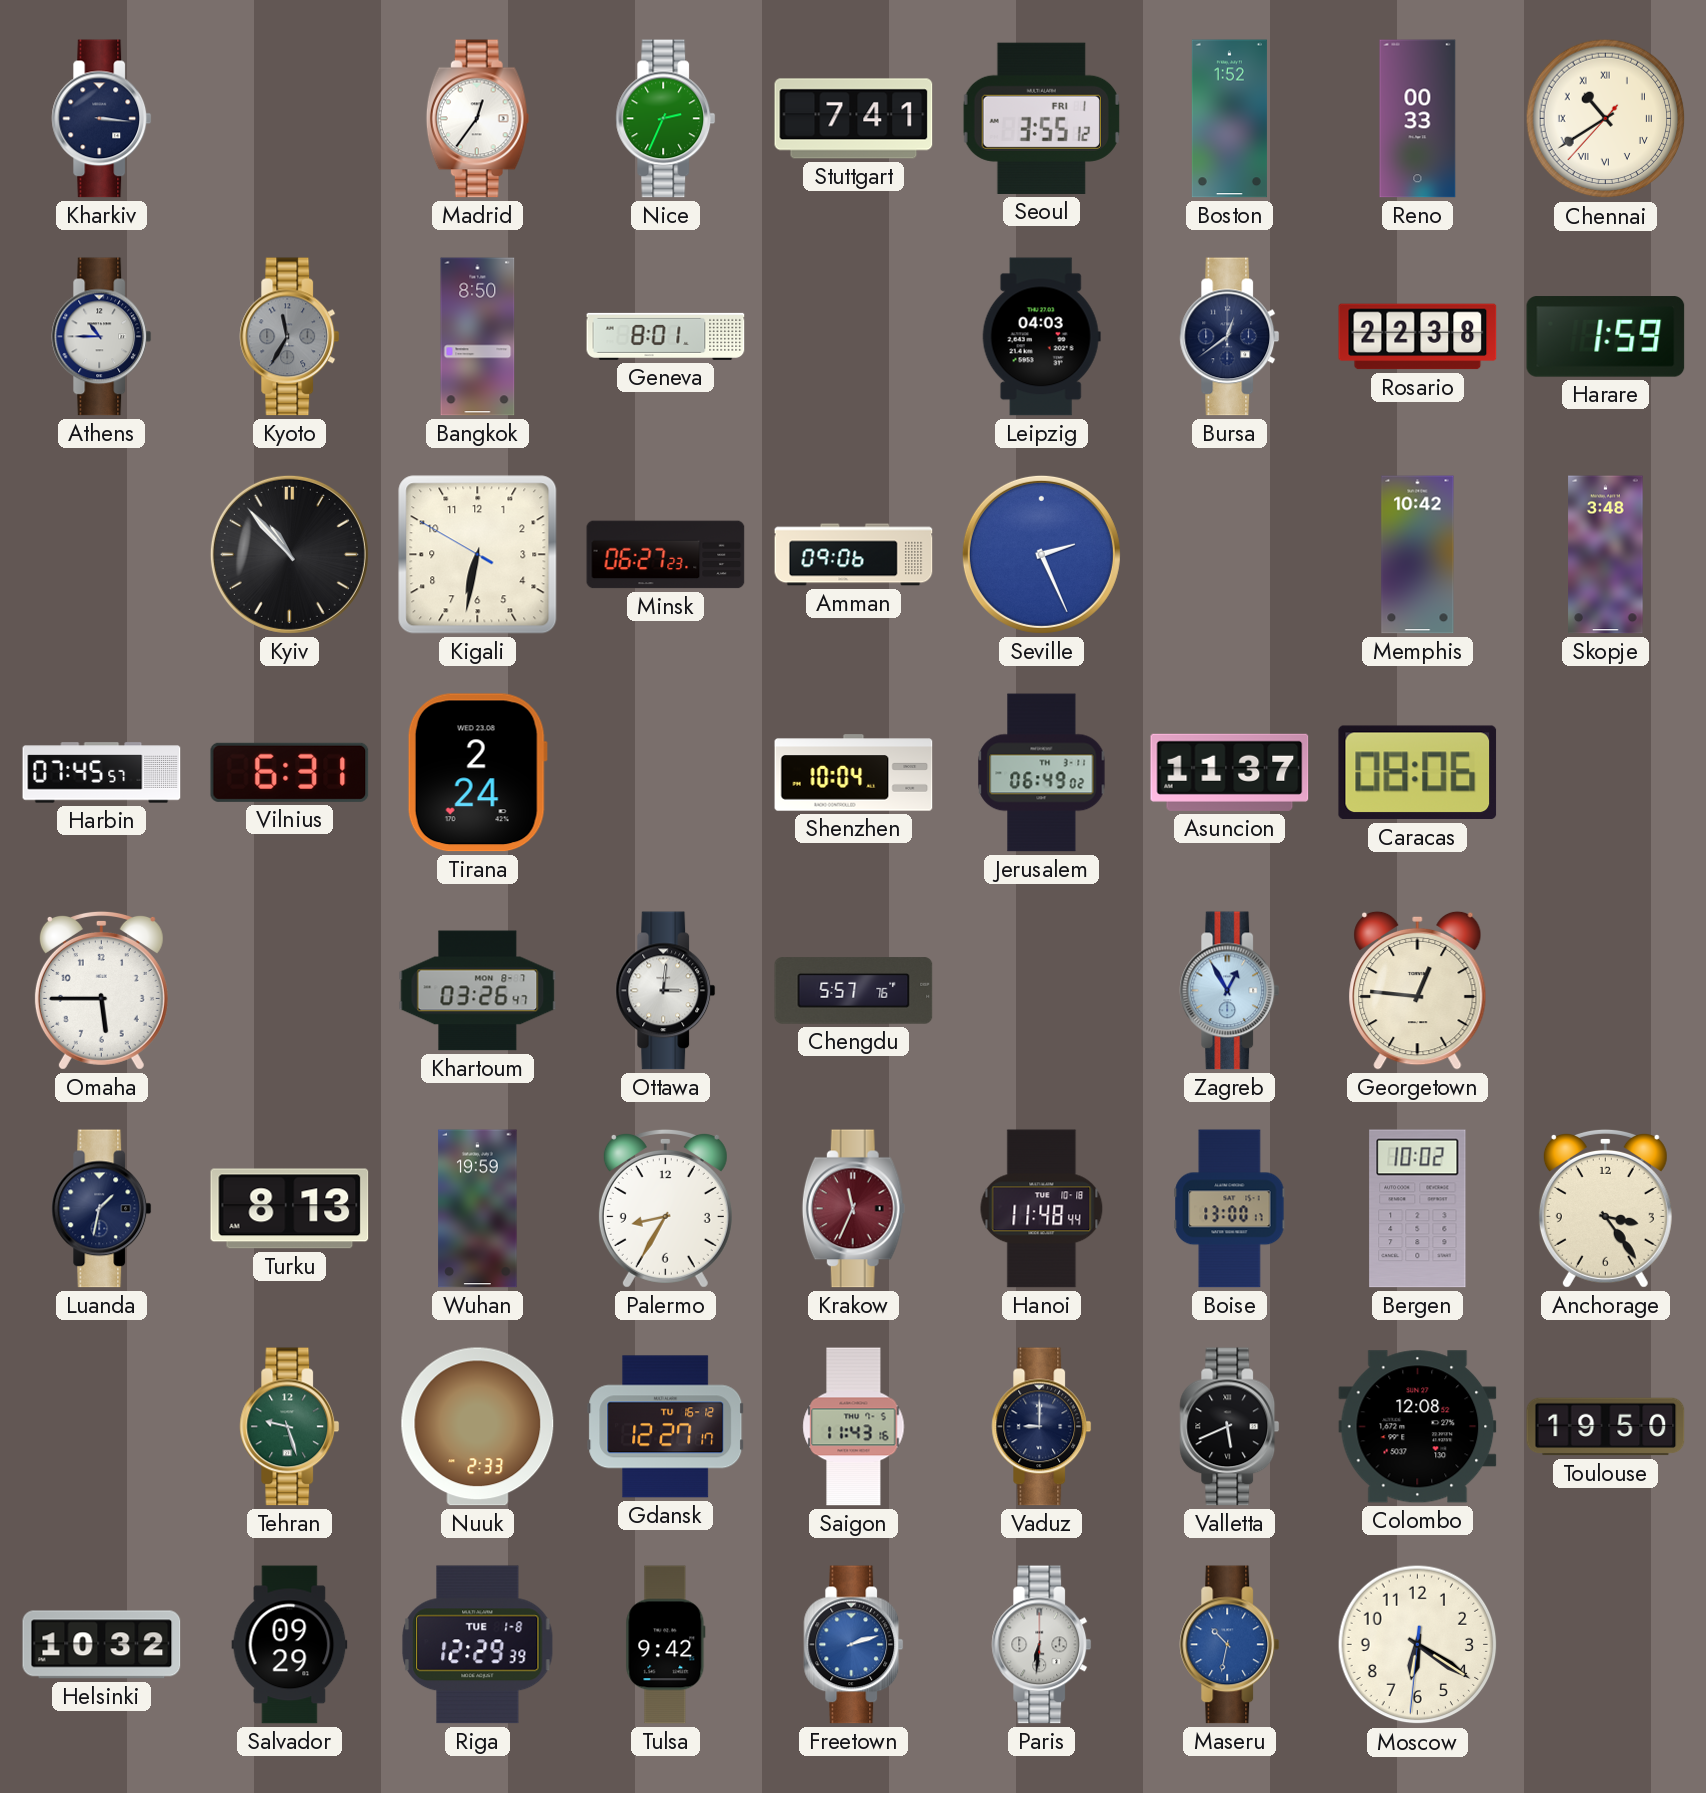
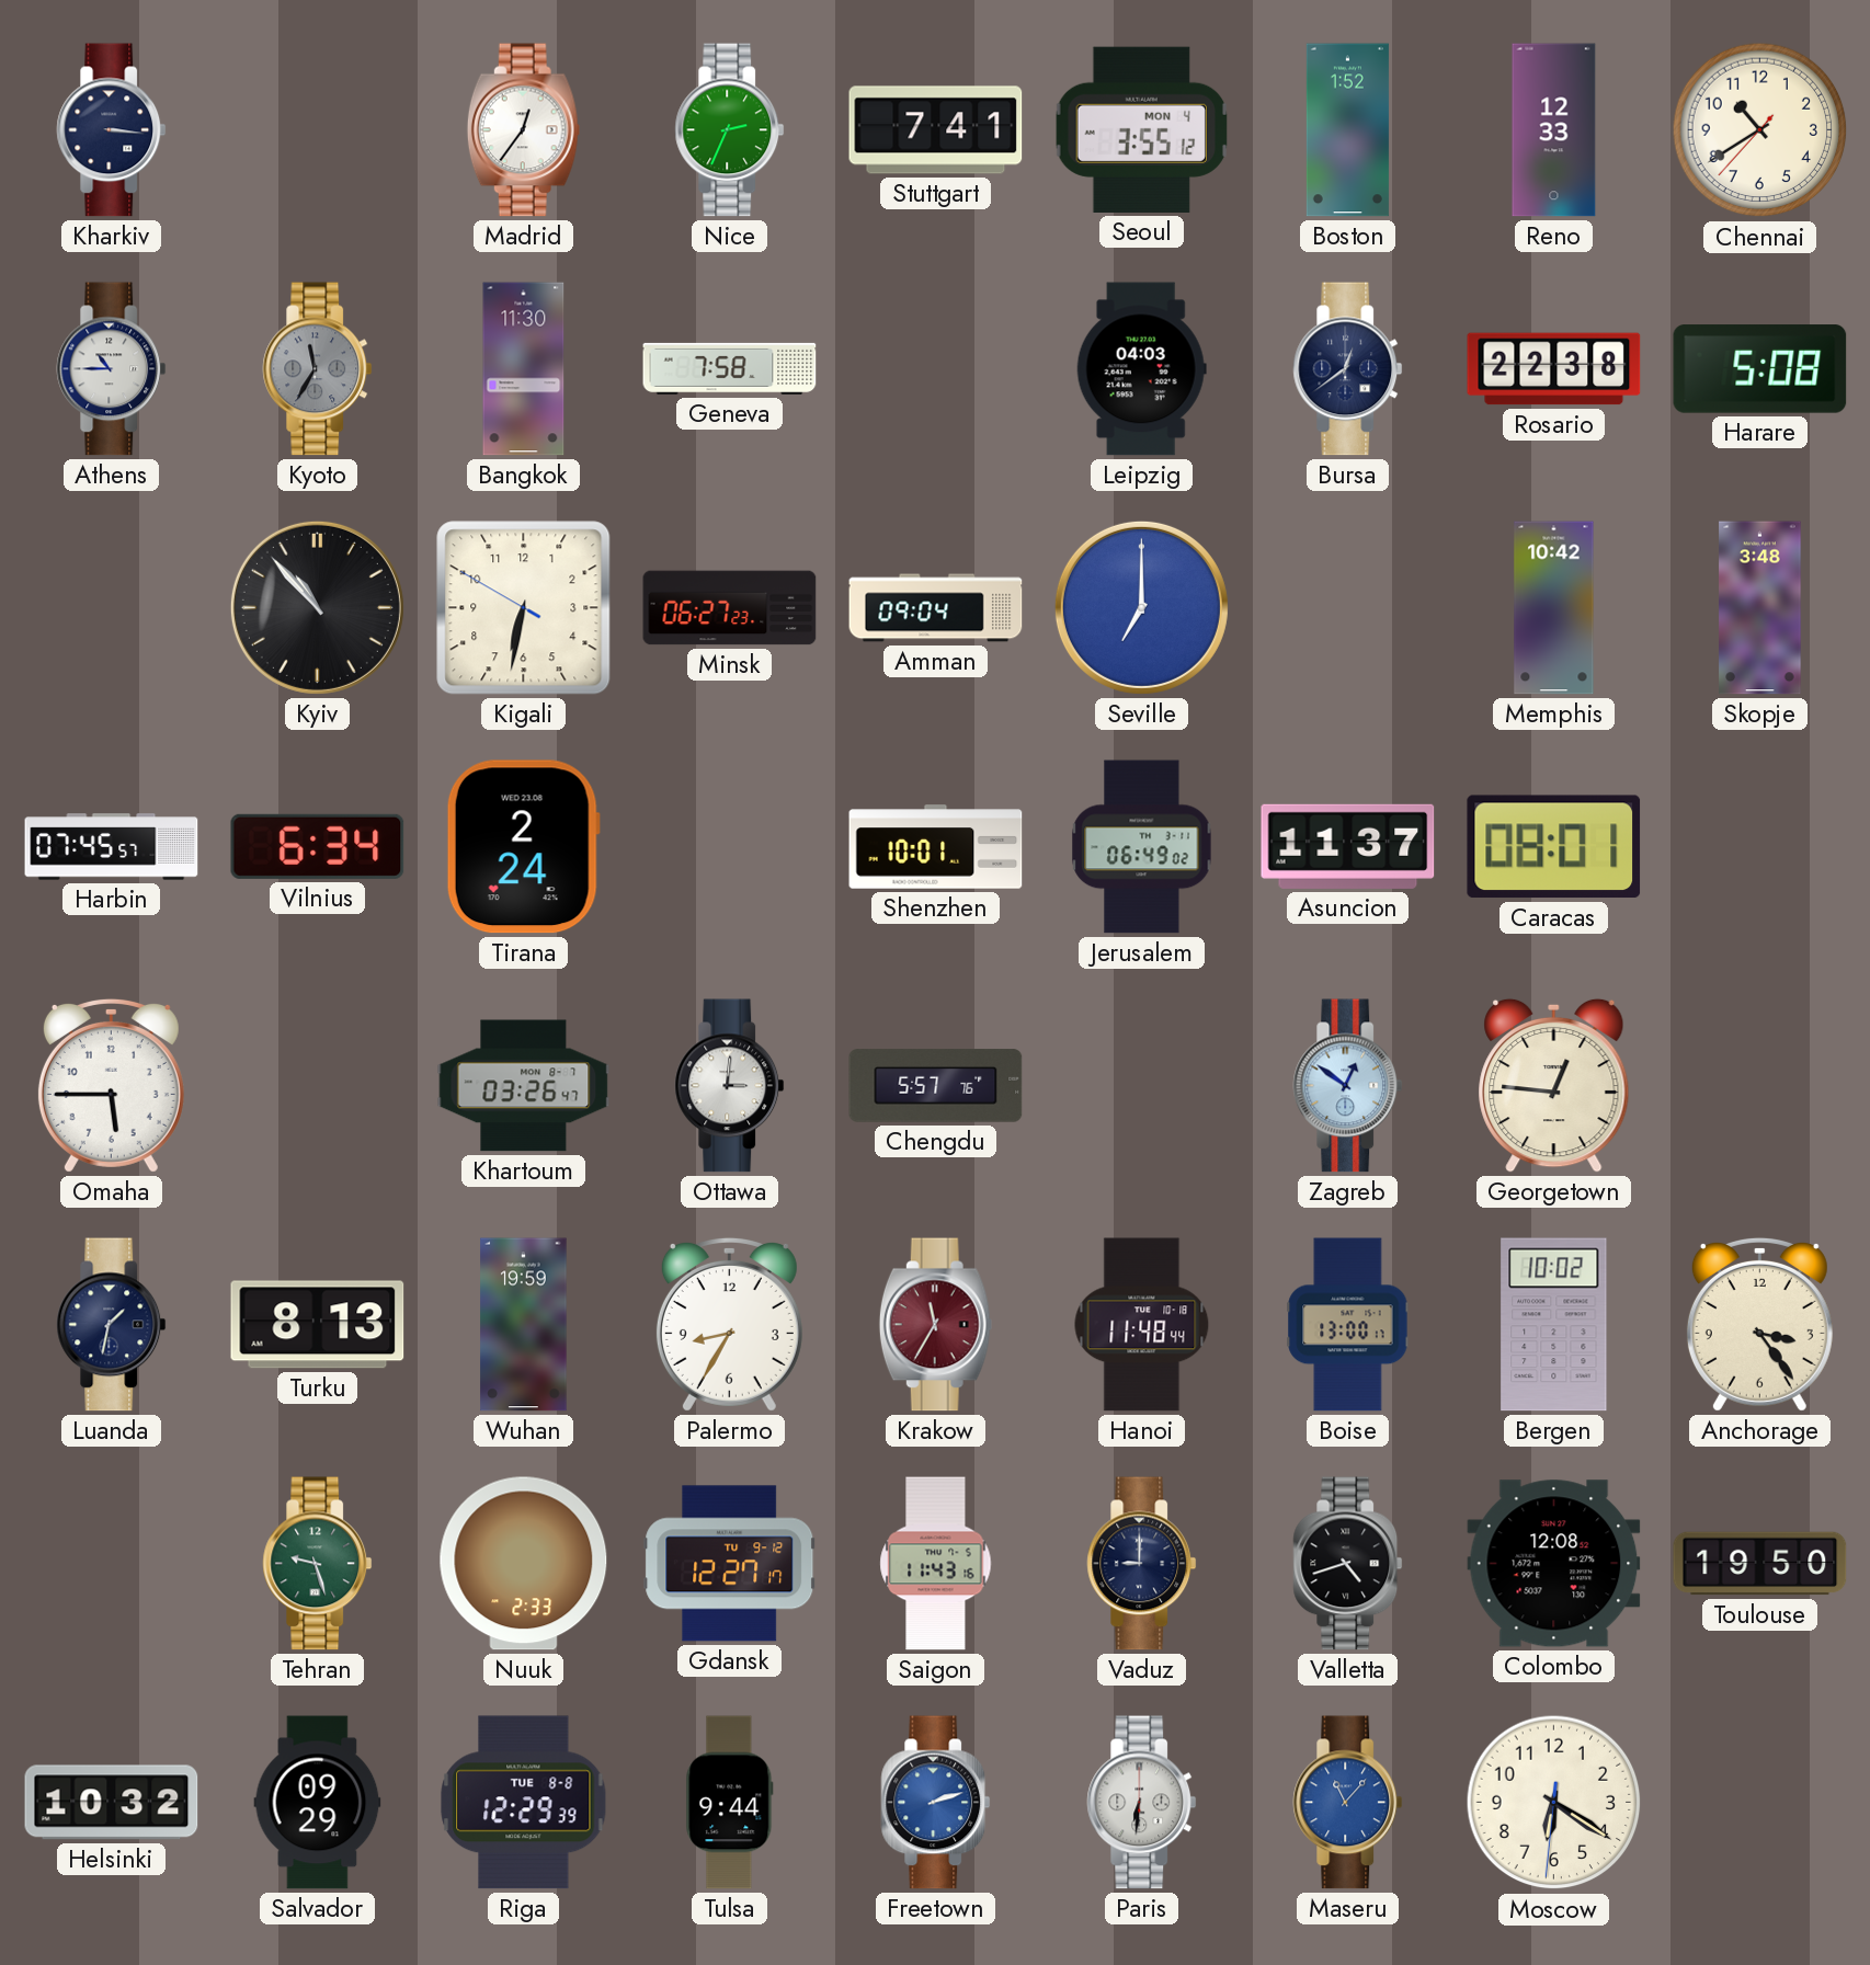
Seoul date: FRI 1 -> MON 4
Reno: 00:33 -> 12:33
Chennai numerals: Roman -> Arabic
Bangkok: 8:50 -> 11:30
Geneva: 8:01 -> 7:58
Harare: 1:59 -> 5:08
Amman: 09:06 -> 09:04
Seville: 2:26 -> 7:00
Vilnius: 6:31 -> 6:34
Shenzhen: 10:04 -> 10:01
Caracas: 08:06 -> 08:01
Zagreb: 12:55 -> 12:51
Krakow: 11:34 -> 11:35
Gdansk date: TU 16-12 -> TU 9-12
Valletta: 5:41 -> 4:42
Riga date: TUE 1-8 -> TUE 8-8
Tulsa: 9:42 -> 9:44
Maseru: 10:32 -> 11:07
